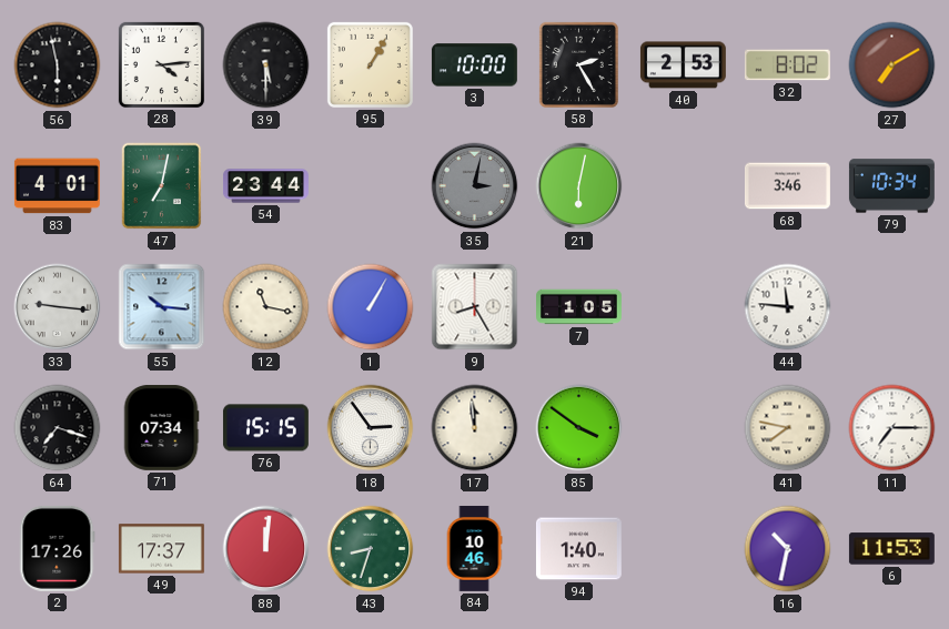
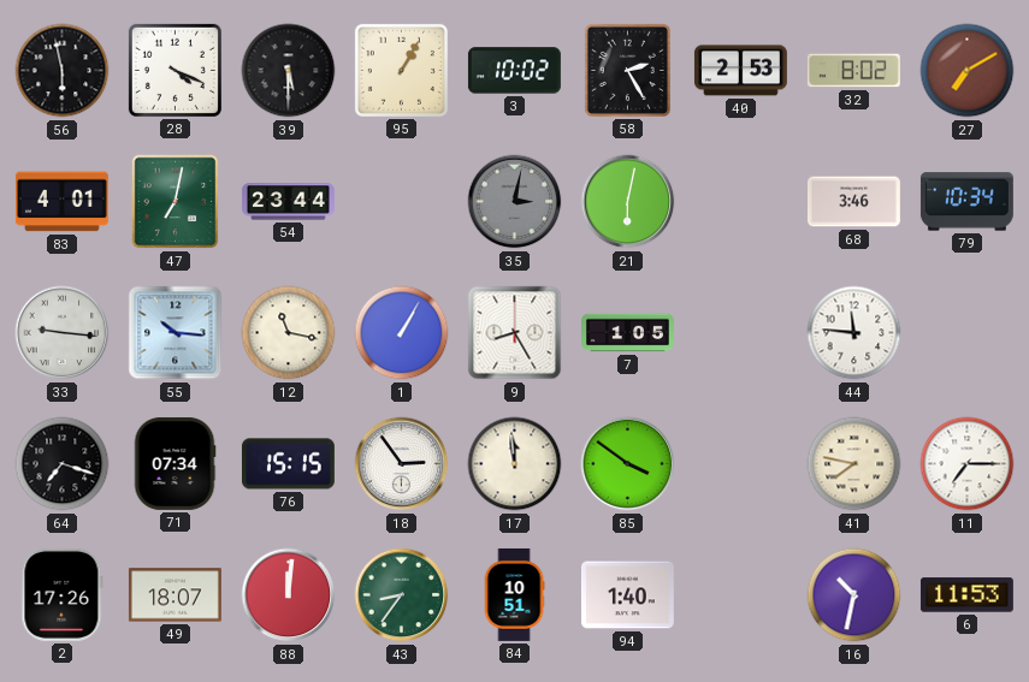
28: 4:14 -> 4:19
3: 10:00 -> 10:02
49: 17:37 -> 18:07
43: 8:33 -> 8:36
84: 10:46 -> 10:51
